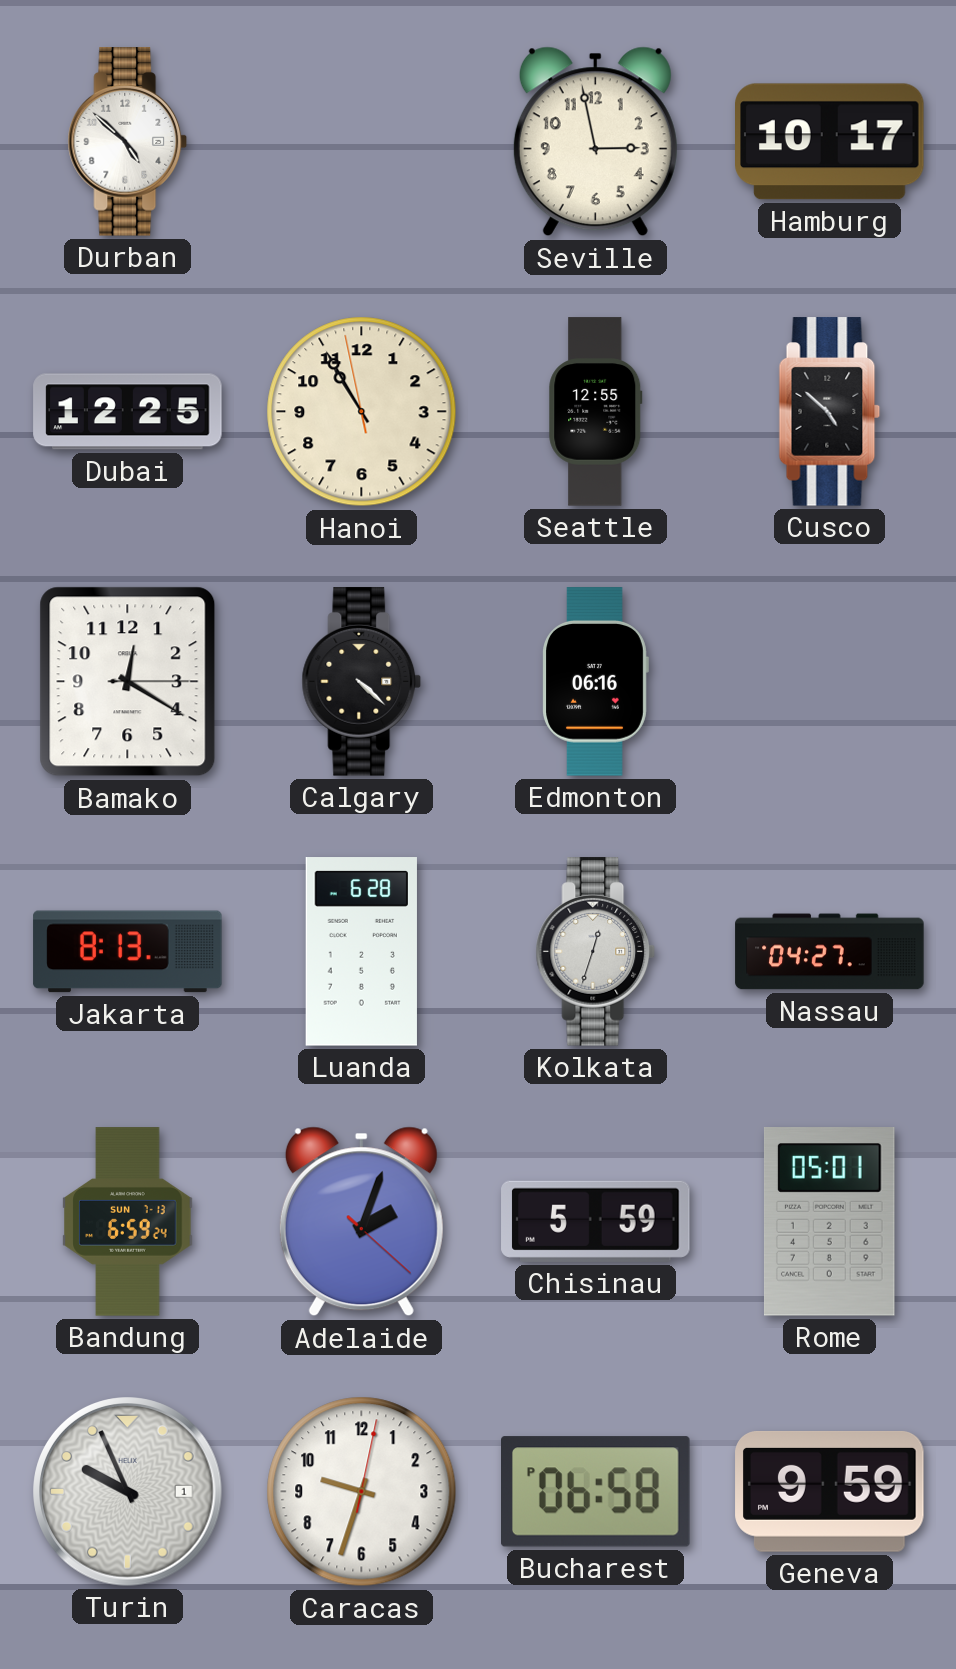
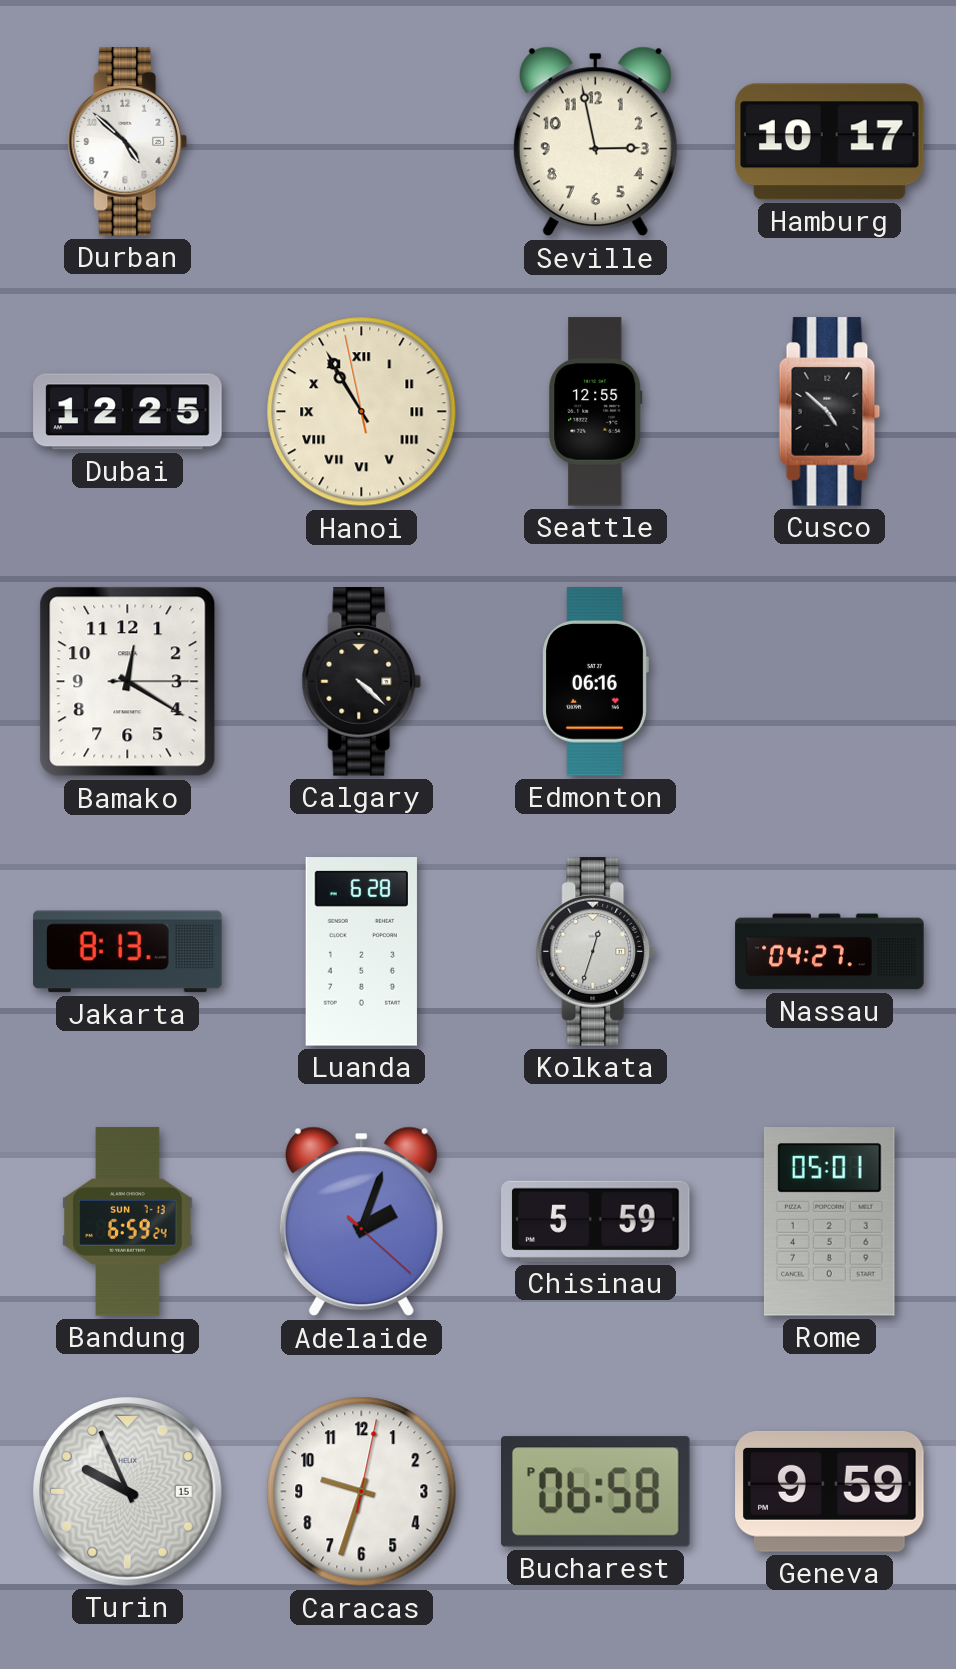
Hanoi numerals: Arabic -> Roman
Turin date: 1 -> 15
